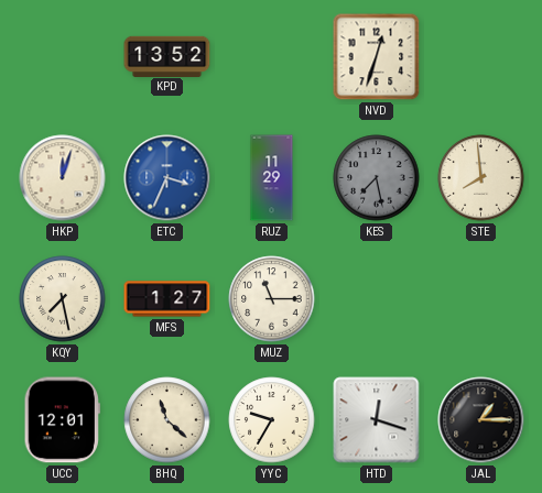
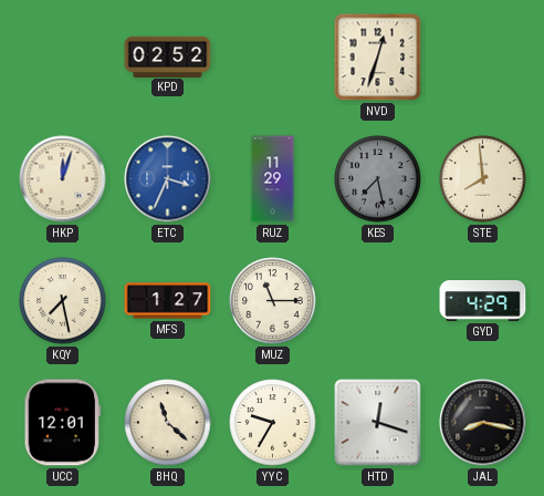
KPD: 13:52 -> 02:52
GYD: none -> 4:29
JAL: 1:15 -> 8:17
